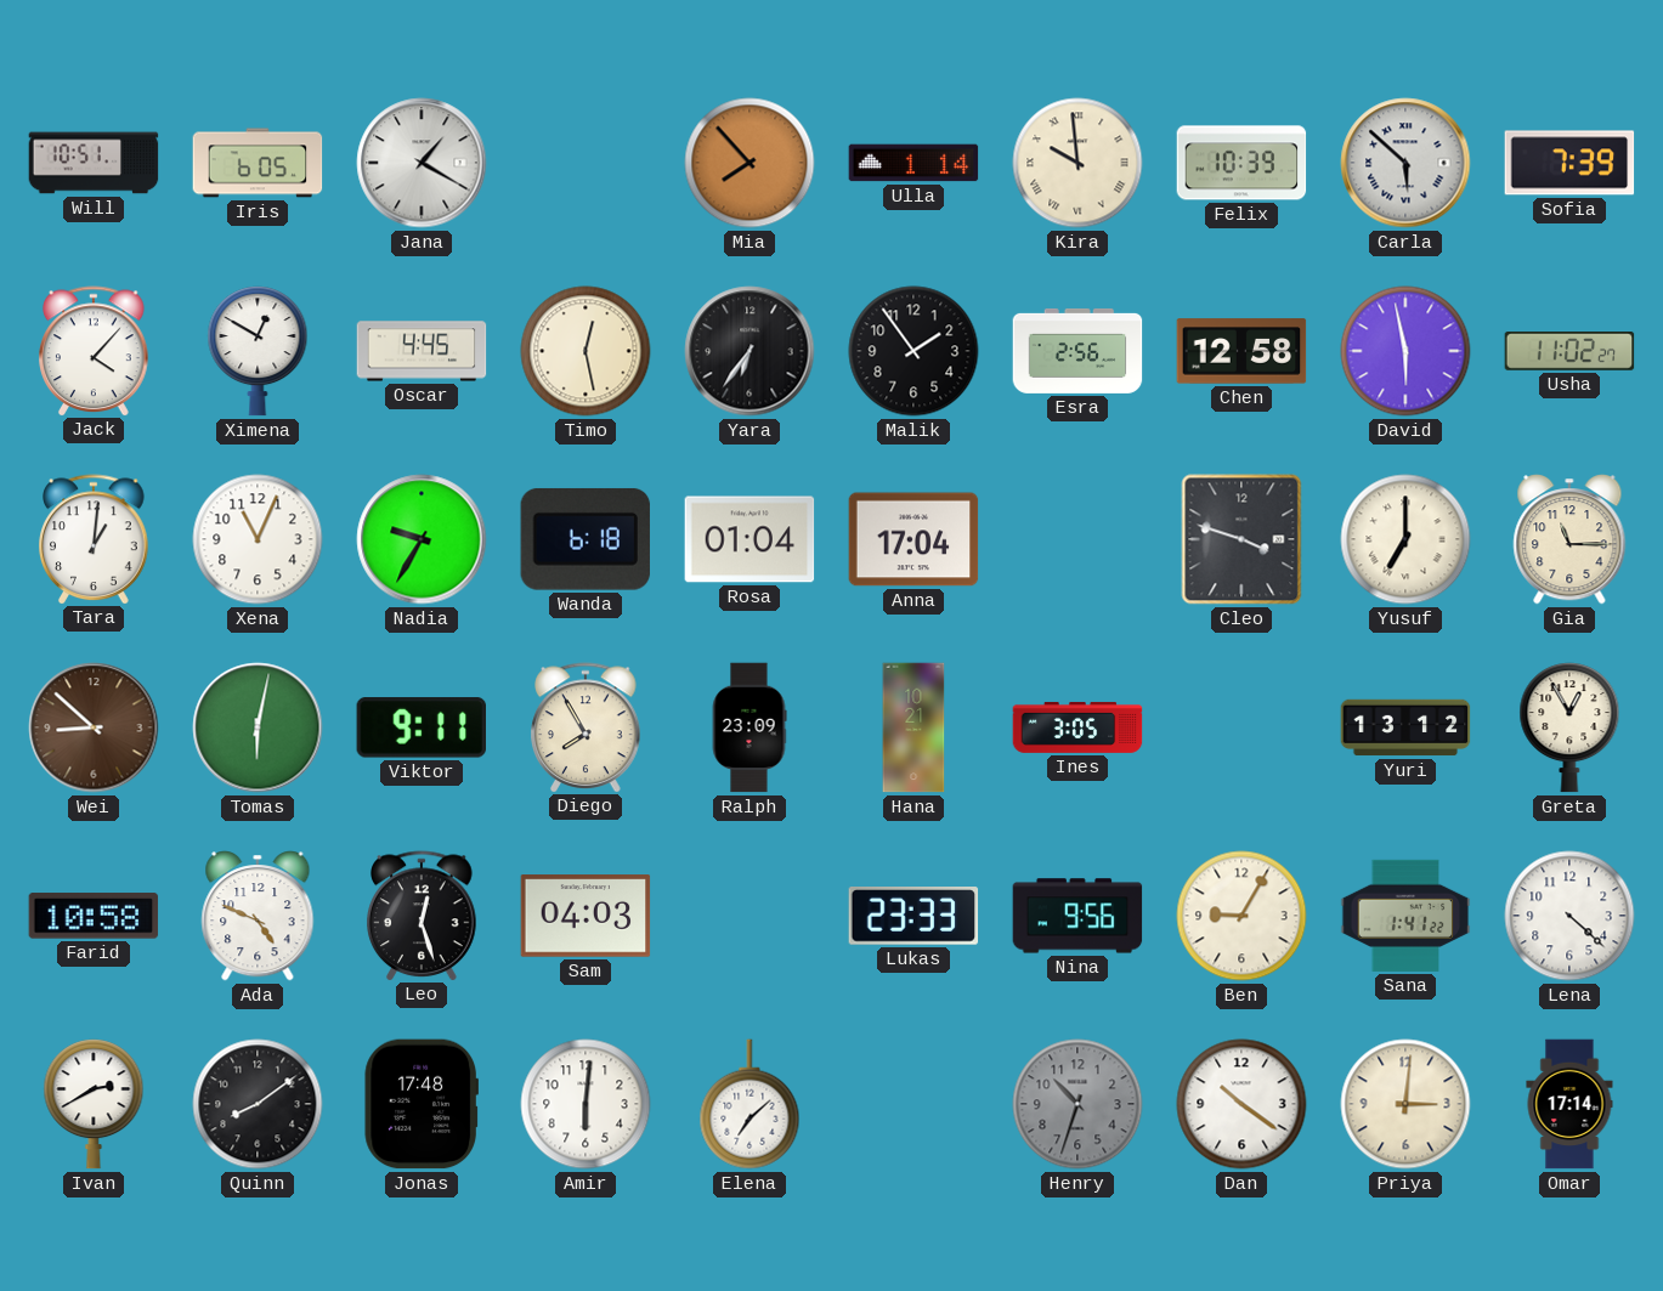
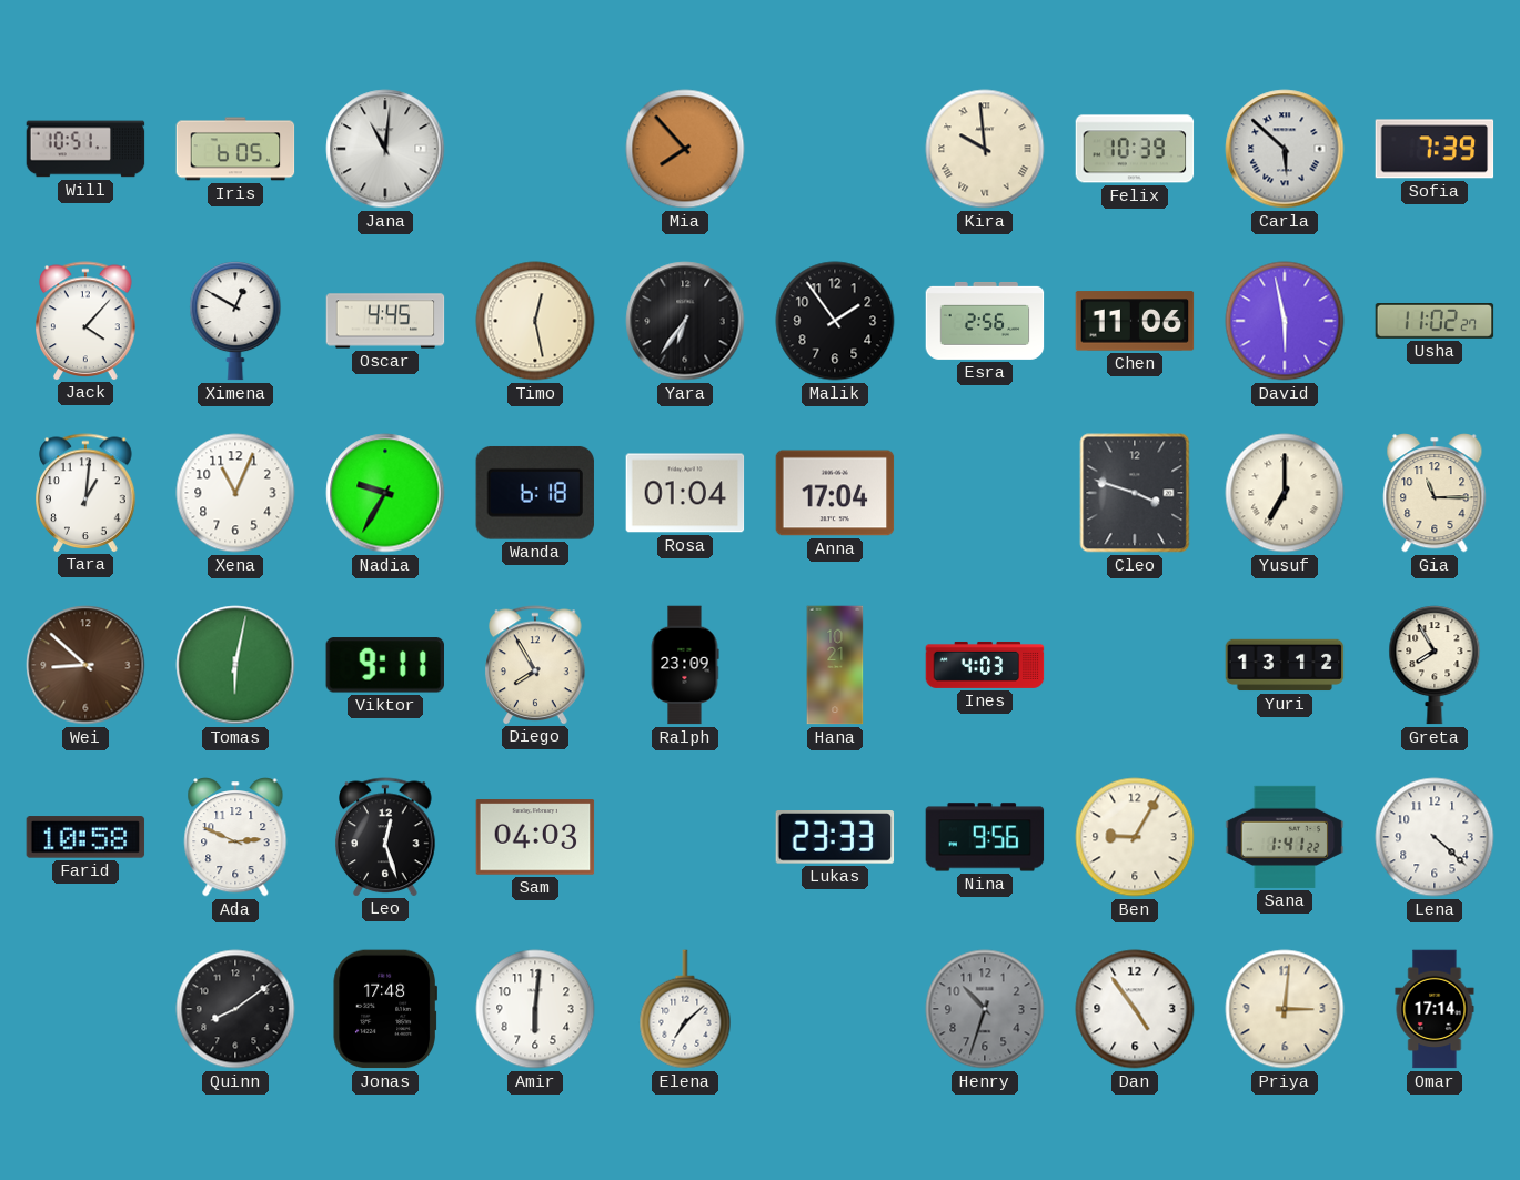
Jana: 1:20 -> 11:01
Ulla: 1:14 -> none
Chen: 12:58 -> 11:06
Ines: 3:05 -> 4:03
Greta: 12:55 -> 7:55
Ada: 4:49 -> 2:49
Ivan: 2:40 -> none
Dan: 10:21 -> 4:54
